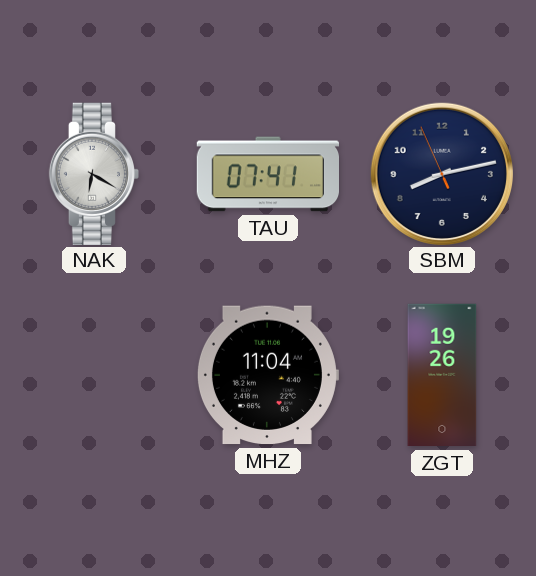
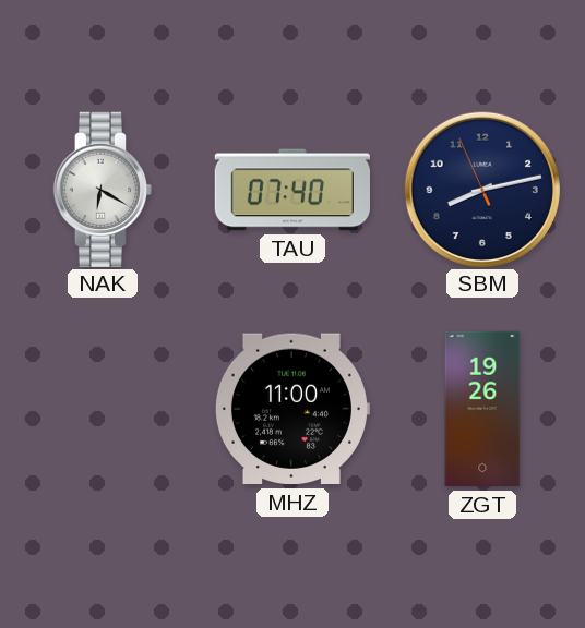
TAU: 07:41 -> 07:40
MHZ: 11:04 -> 11:00
